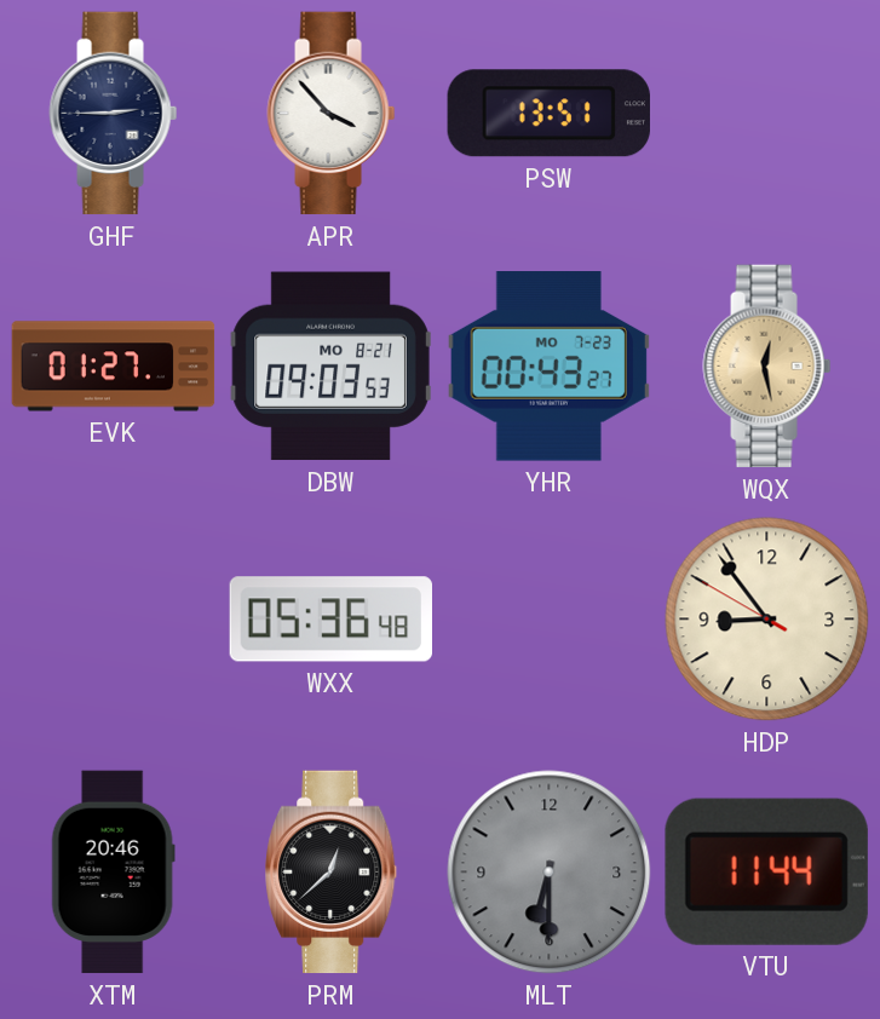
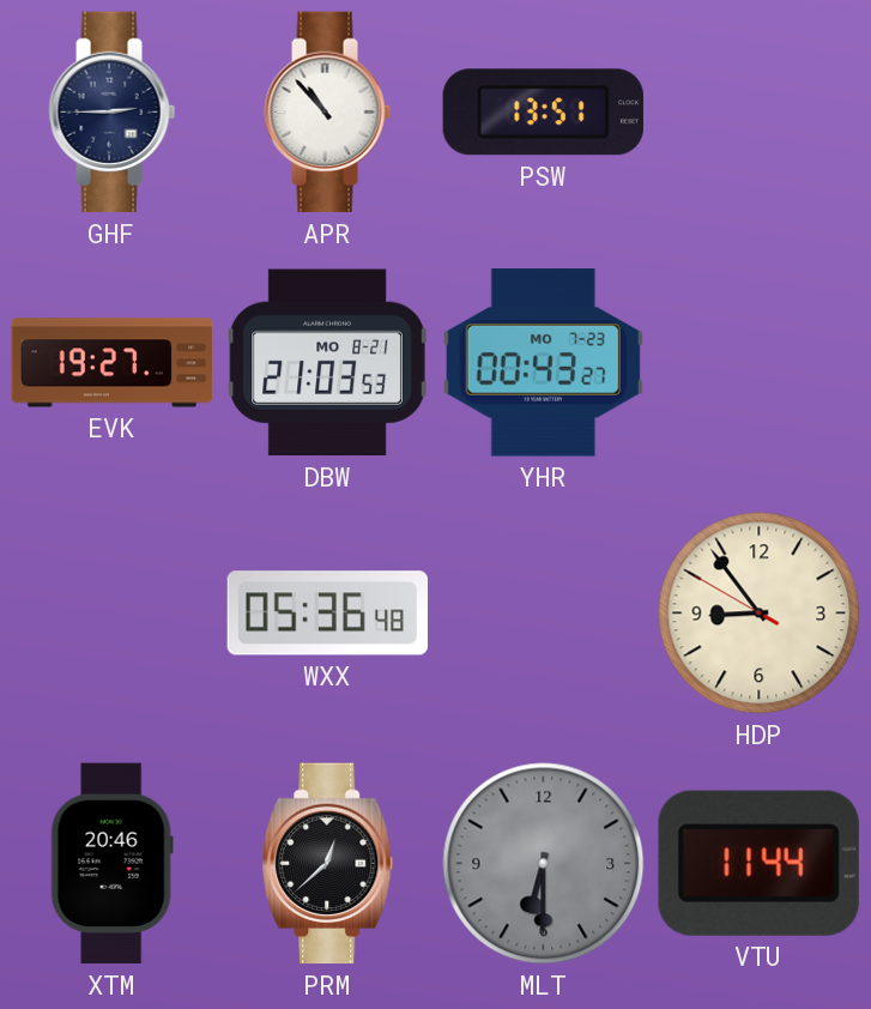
APR: 3:53 -> 10:53
EVK: 01:27 -> 19:27
DBW: 09:03 -> 21:03
WQX: 12:28 -> none
